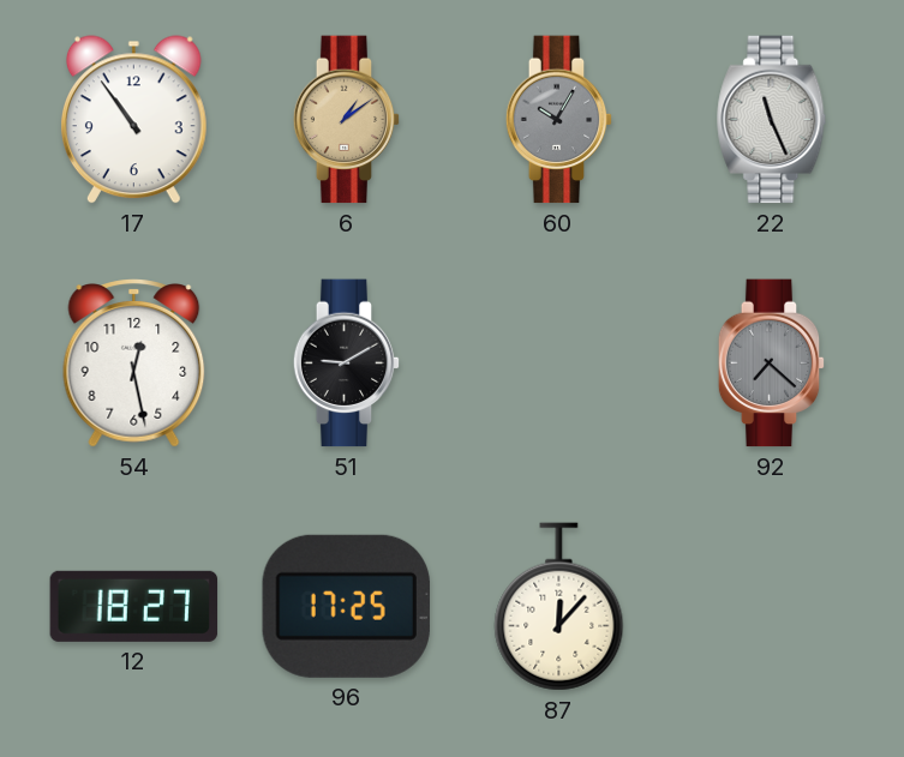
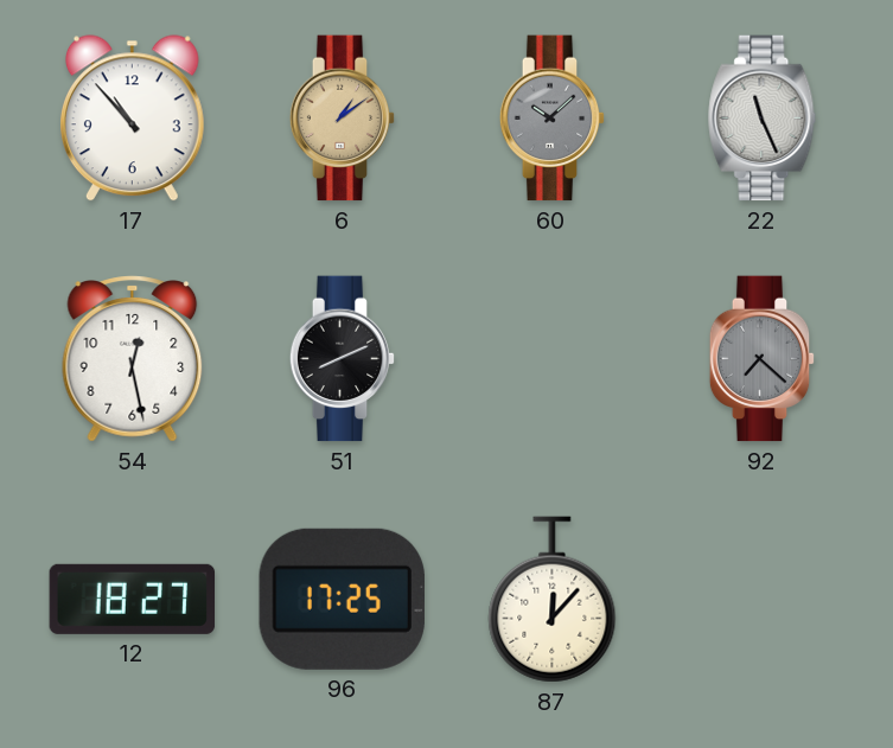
17: 10:54 -> 10:53
60: 10:05 -> 10:08
51: 9:10 -> 8:11
